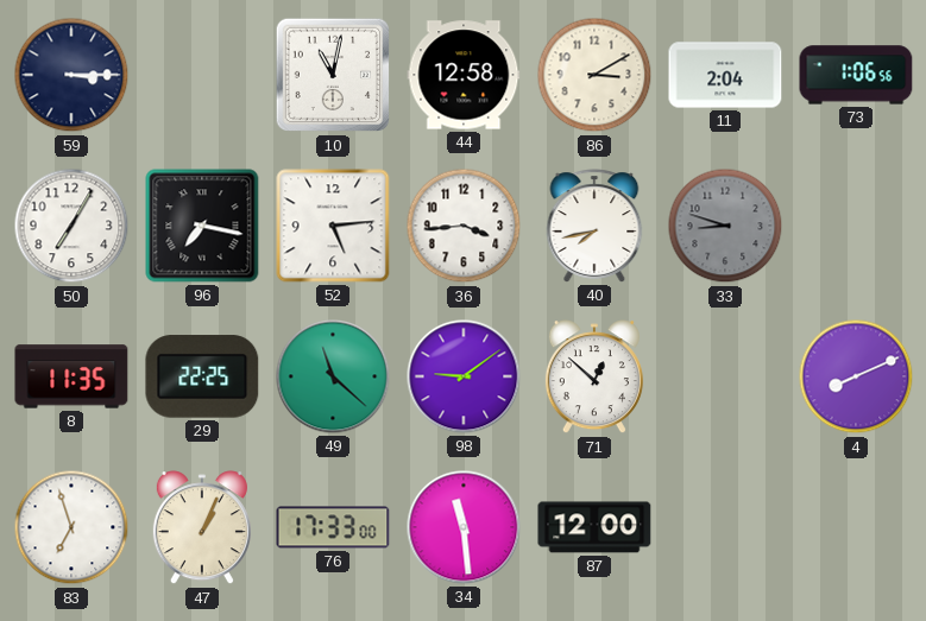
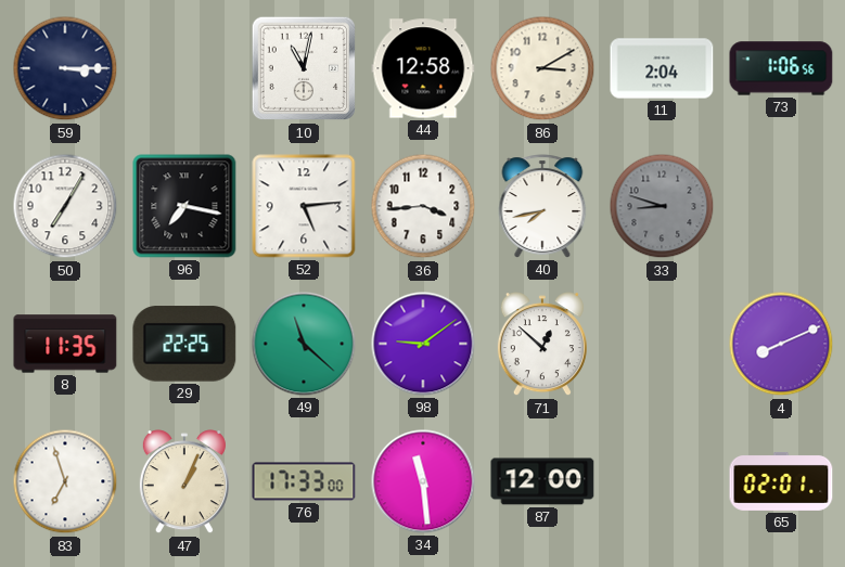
65: none -> 02:01
